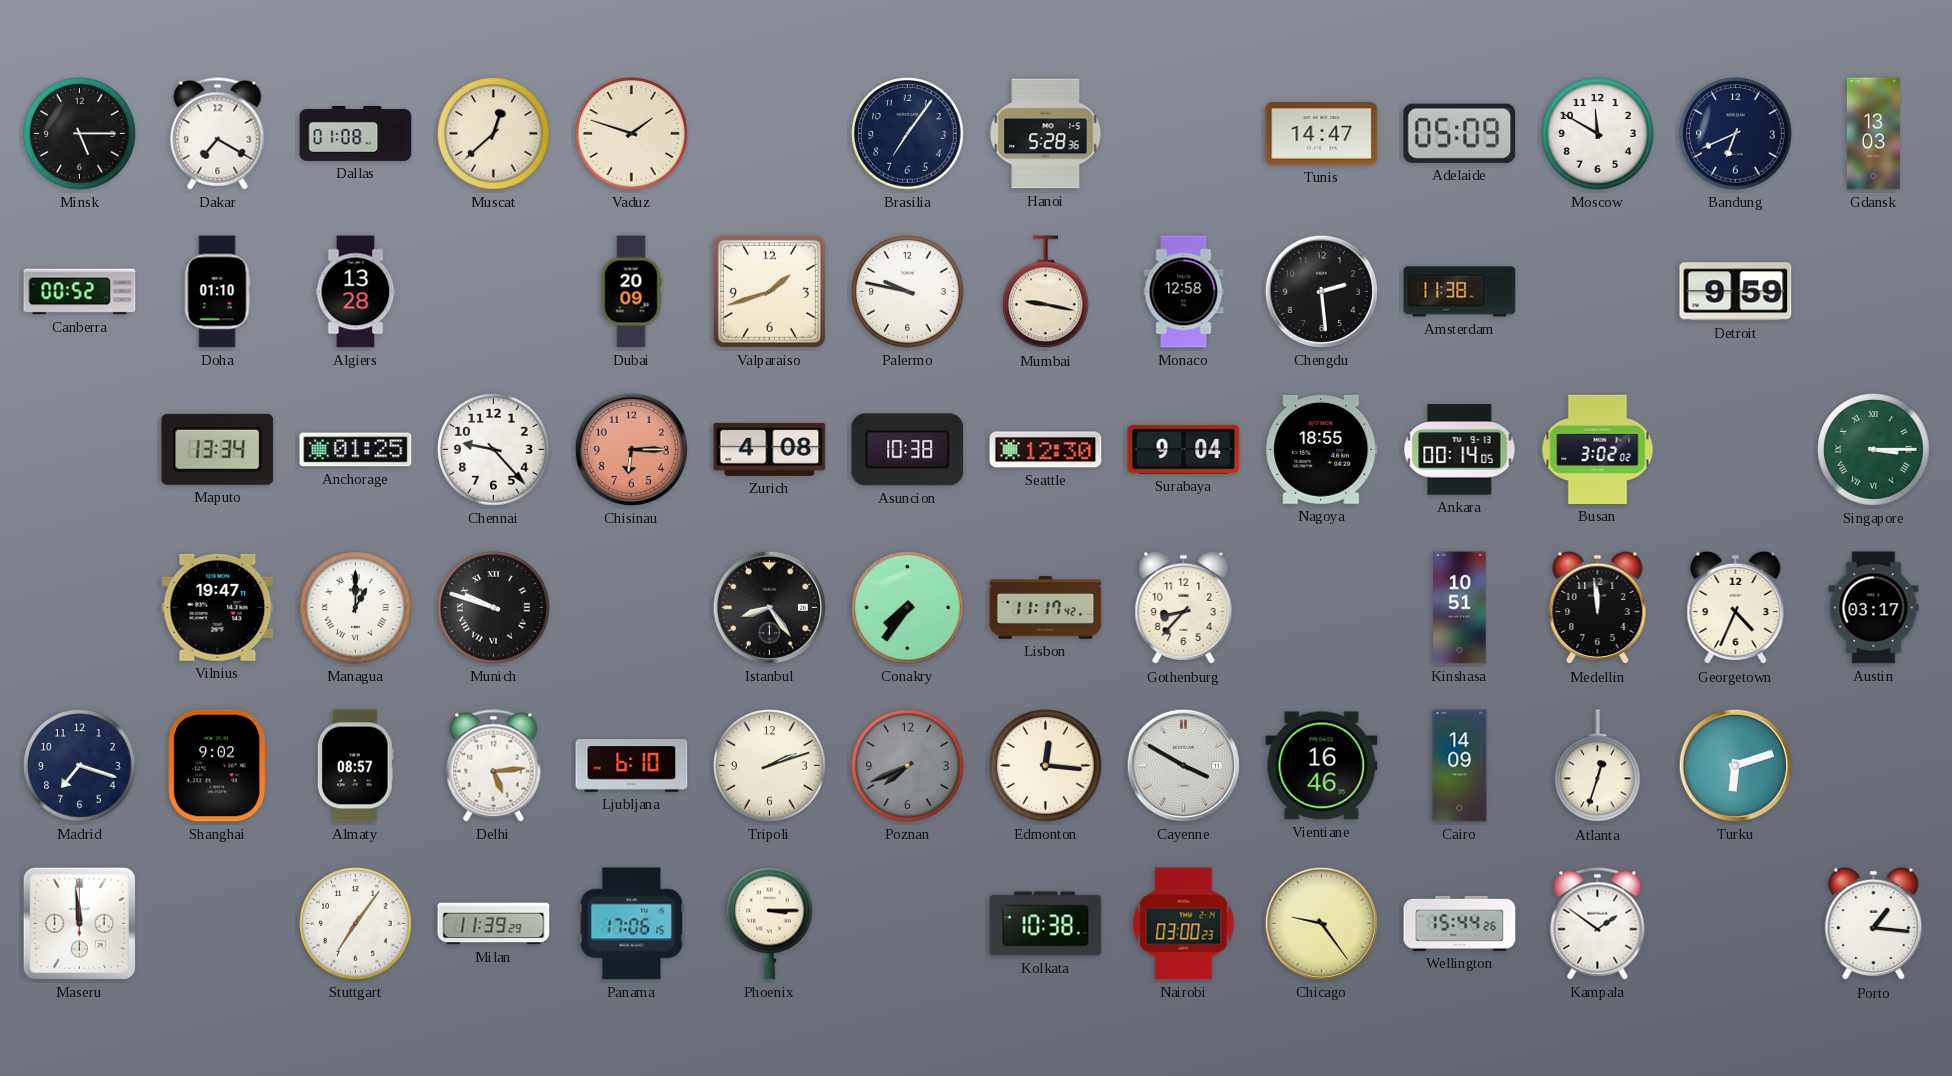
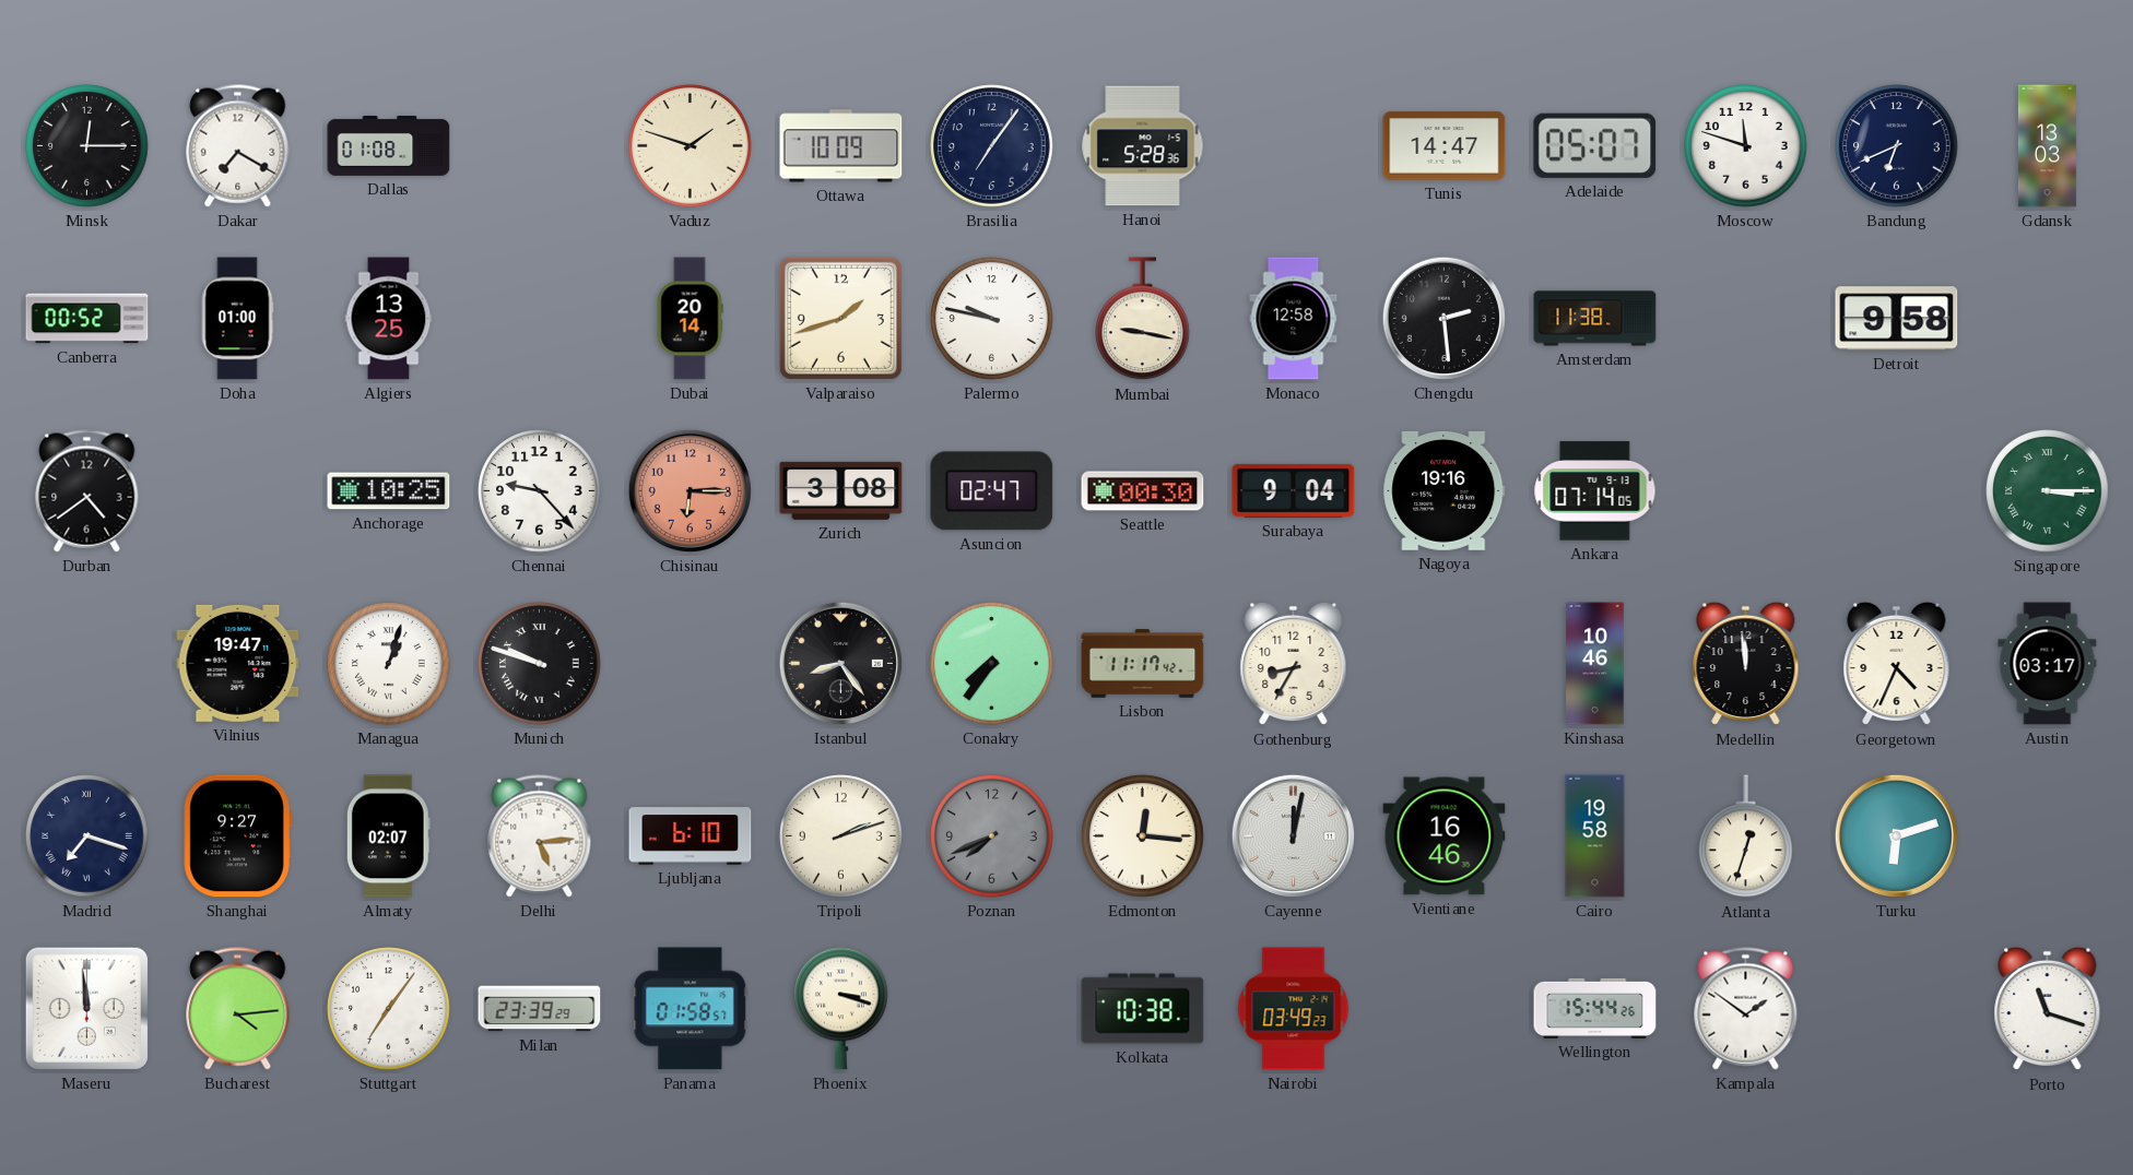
Minsk: 5:15 -> 12:15
Muscat: 12:38 -> none
Ottawa: none -> 10:09
Adelaide: 05:09 -> 05:07
Moscow: 11:50 -> 11:48
Doha: 01:10 -> 01:00
Algiers: 13:28 -> 13:25
Dubai: 20:09 -> 20:14
Detroit: 9:59 -> 9:58
Durban: none -> 4:39
Maputo: 13:34 -> none
Anchorage: 01:25 -> 10:25
Zurich: 4:08 -> 3:08
Asuncion: 10:38 -> 02:47
Seattle: 12:30 -> 00:30
Nagoya: 18:55 -> 19:16
Ankara: 00:14 -> 07:14
Busan: 3:02 -> none
Managua: 1:00 -> 1:03
Gothenburg: 8:37 -> 8:35
Kinshasa: 10:51 -> 10:46
Madrid numerals: Arabic -> Roman
Shanghai: 9:02 -> 9:27
Almaty: 08:57 -> 02:07
Cayenne: 3:50 -> 12:02
Cairo: 14:09 -> 19:58
Bucharest: none -> 4:14
Milan: 11:39 -> 23:39
Panama: 17:06 -> 01:58
Phoenix: 3:15 -> 3:18
Nairobi: 03:00 -> 03:49
Chicago: 9:24 -> none
Porto: 1:16 -> 11:18
